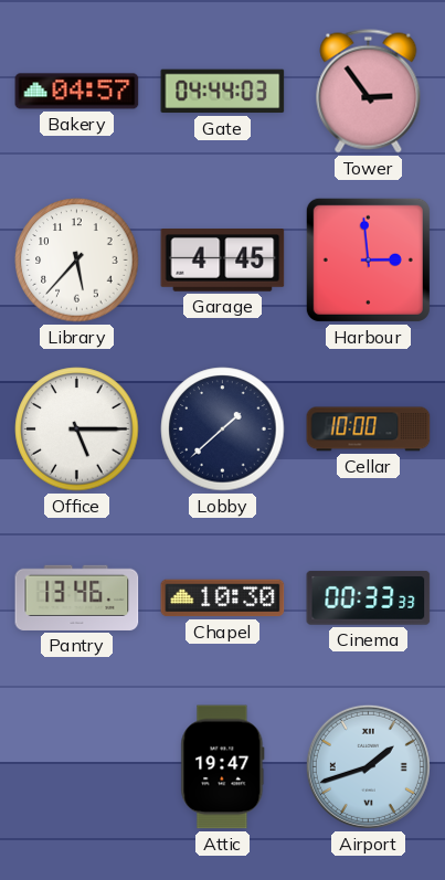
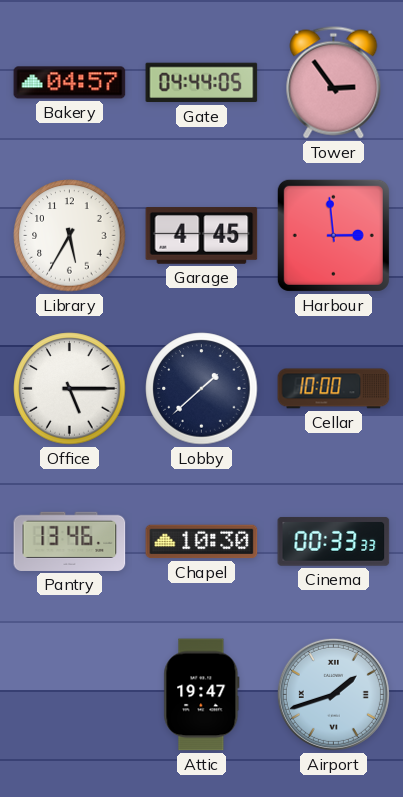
Gate: 04:44:03 -> 04:44:05
Library: 5:37 -> 5:35
